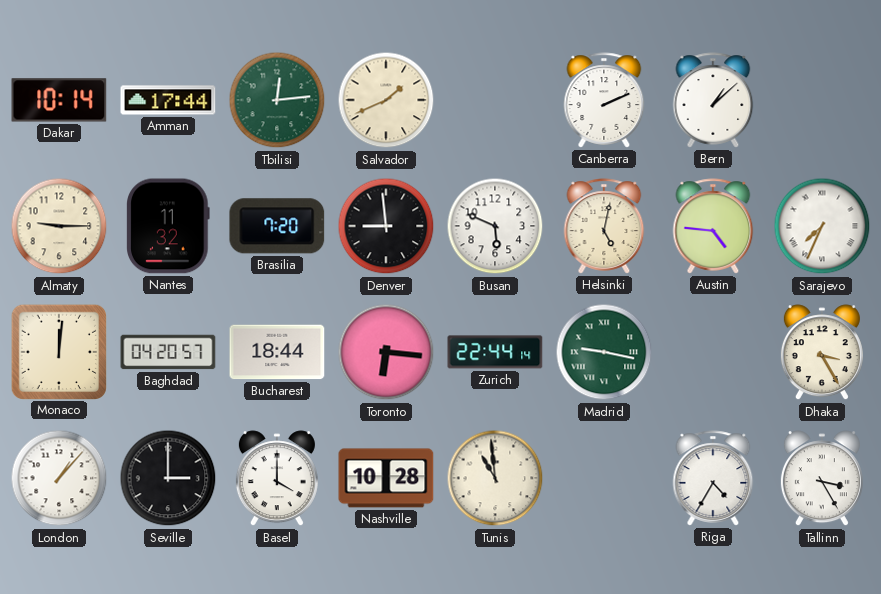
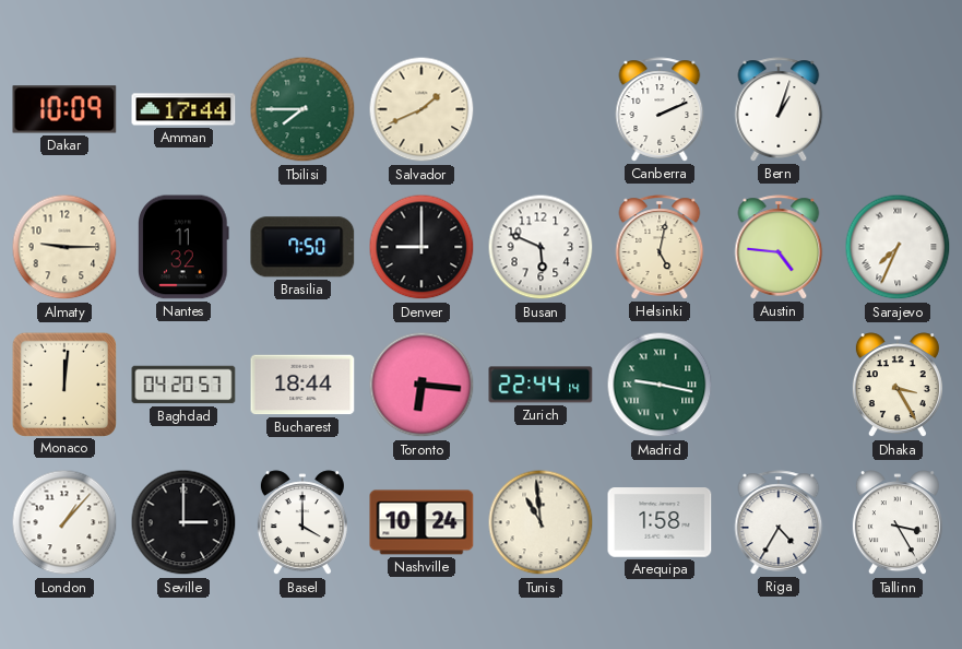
Dakar: 10:14 -> 10:09
Tbilisi: 12:14 -> 7:45
Bern: 1:08 -> 1:03
Brasilia: 7:20 -> 7:50
Denver: 8:59 -> 9:00
Nashville: 10:28 -> 10:24
Arequipa: none -> 1:58
